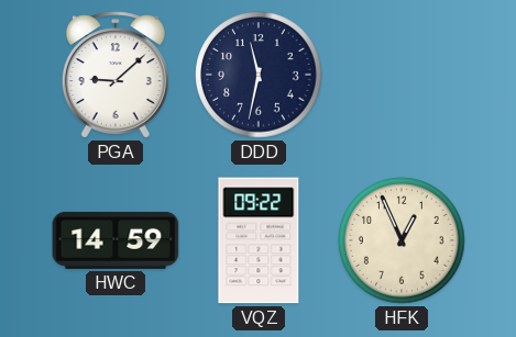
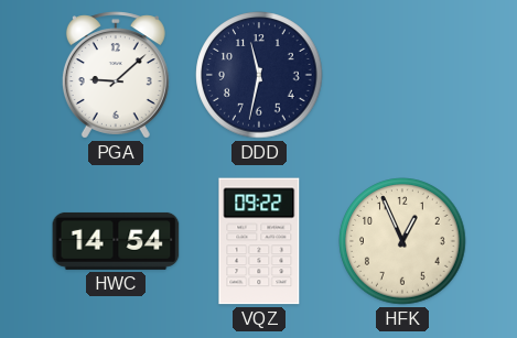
HWC: 14:59 -> 14:54
